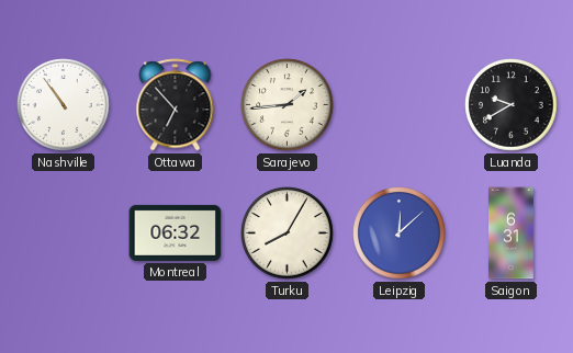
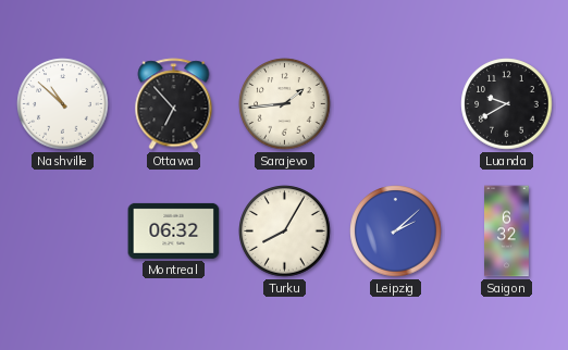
Nashville: 10:54 -> 10:52
Leipzig: 12:08 -> 2:08
Saigon: 6:31 -> 6:32
